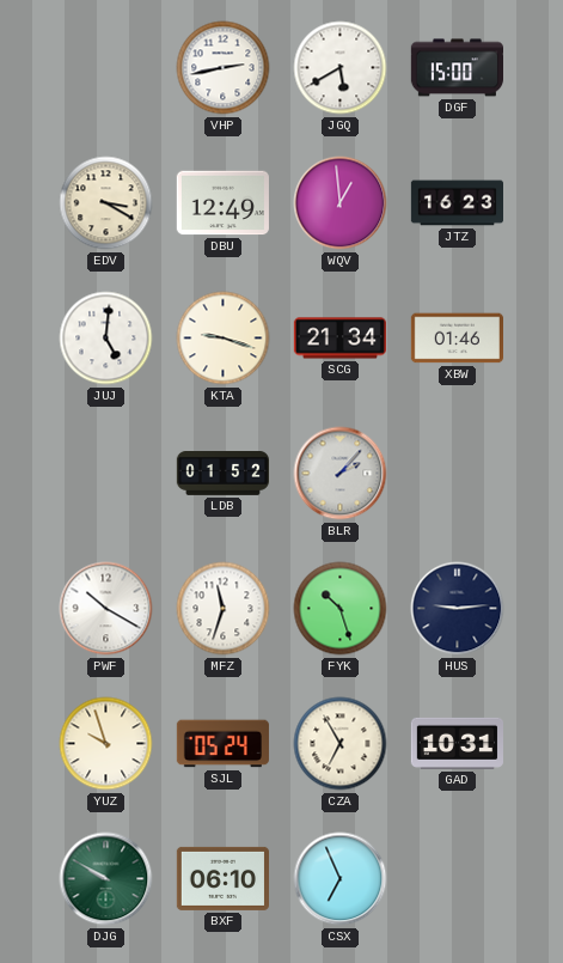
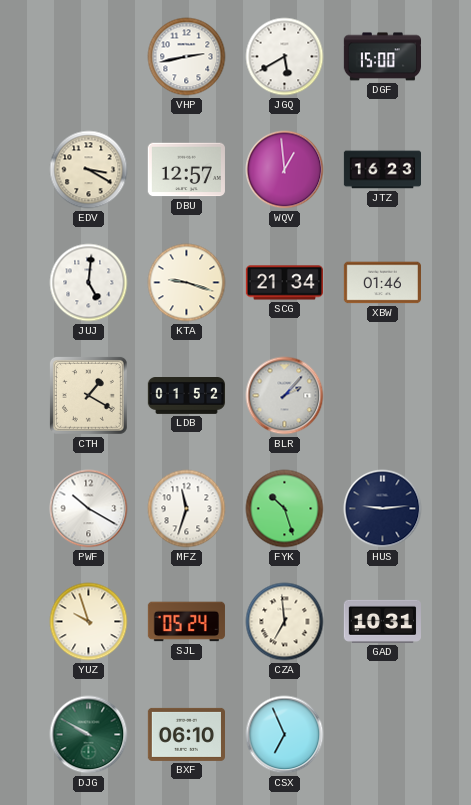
DBU: 12:49 -> 12:57
CTH: none -> 1:20
CZA: 6:55 -> 6:59
